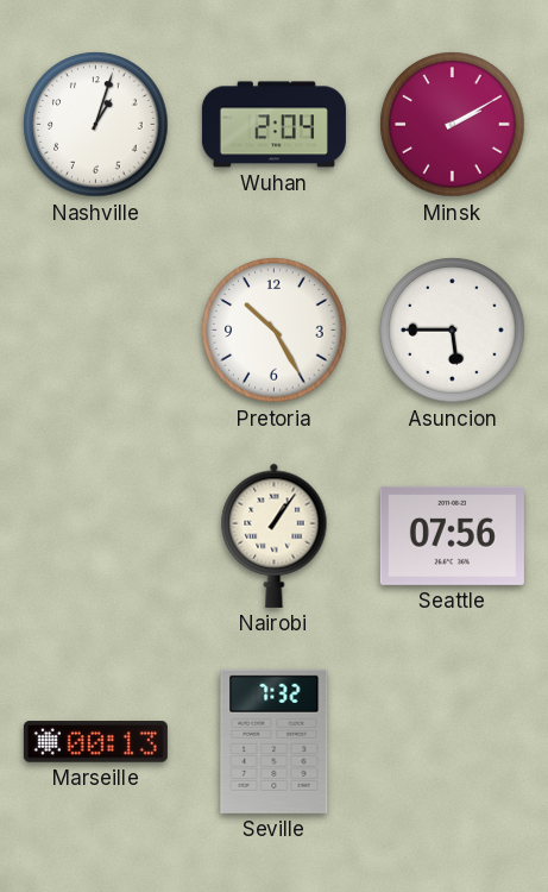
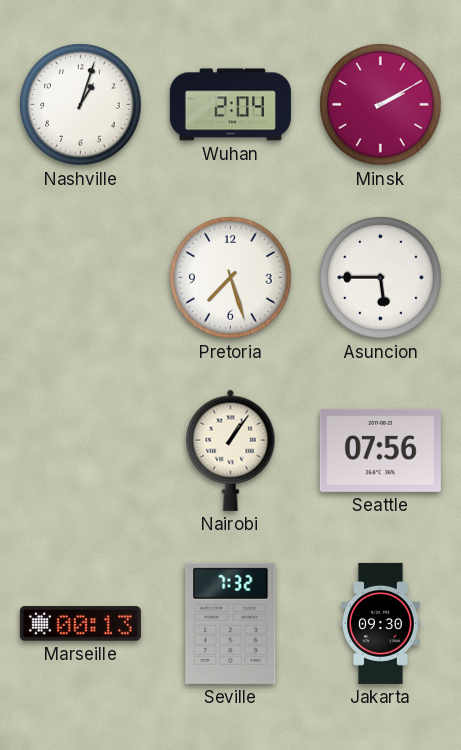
Pretoria: 10:25 -> 7:27
Jakarta: none -> 09:30
